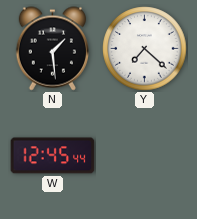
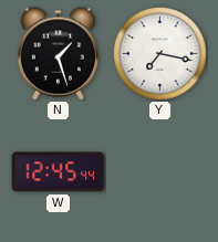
N: 1:29 -> 1:27
Y: 7:22 -> 7:17
